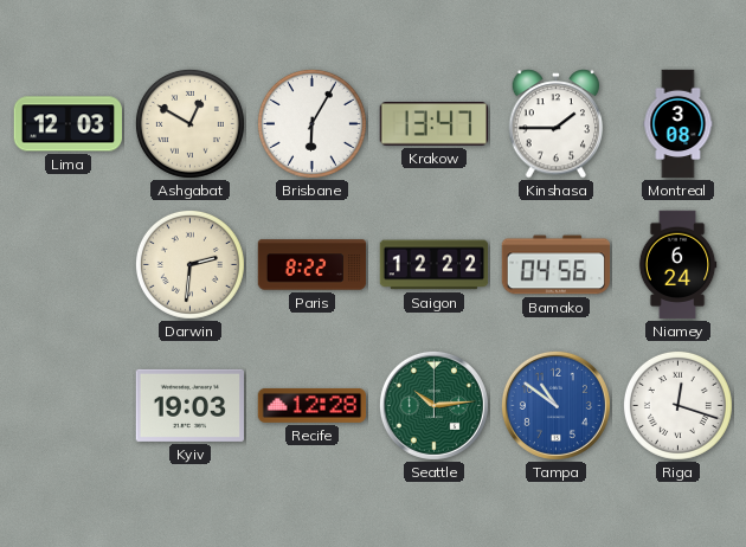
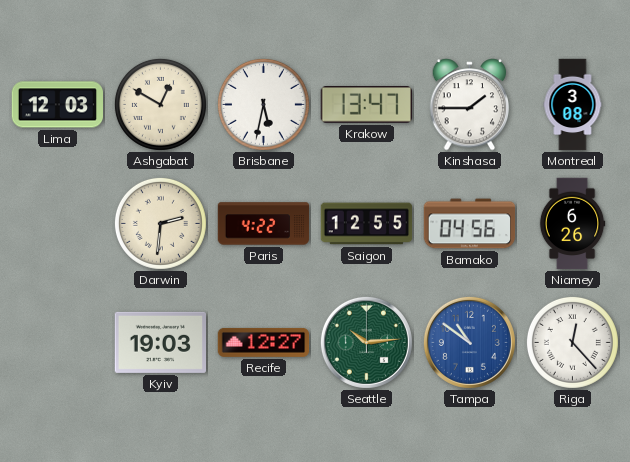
Brisbane: 6:05 -> 5:32
Paris: 8:22 -> 4:22
Saigon: 12:22 -> 12:55
Niamey: 6:24 -> 6:26
Recife: 12:28 -> 12:27
Riga: 12:18 -> 12:23
